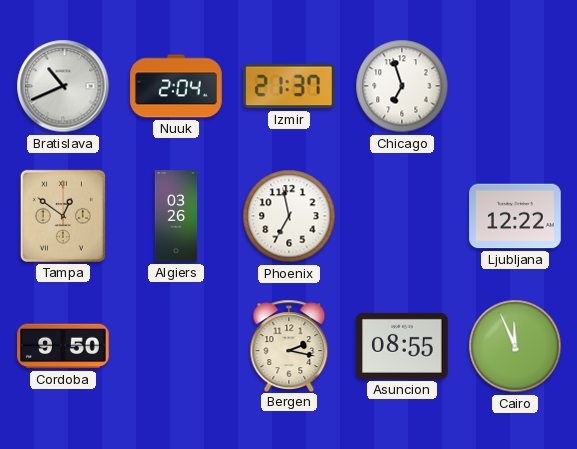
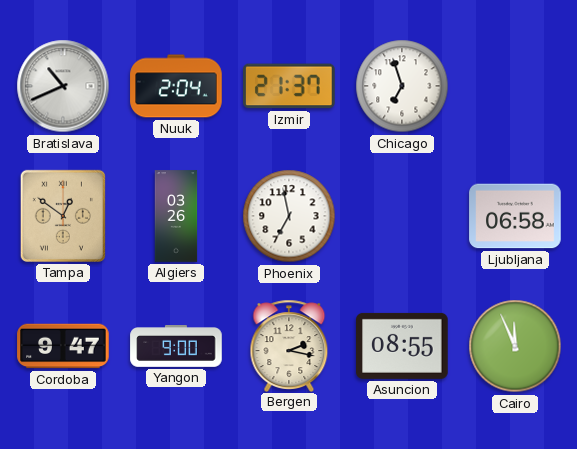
Ljubljana: 12:22 -> 06:58
Cordoba: 9:50 -> 9:47
Yangon: none -> 9:00
